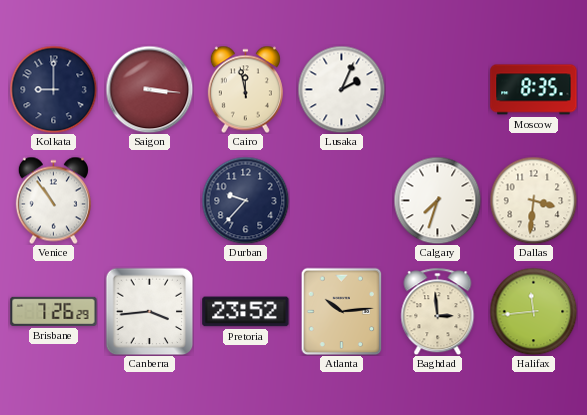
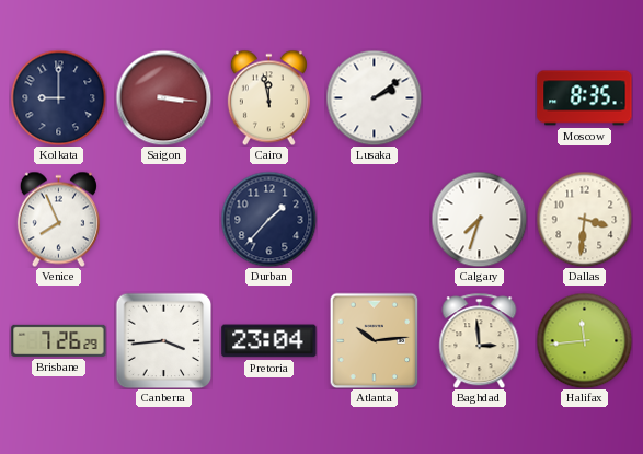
Lusaka: 2:04 -> 2:09
Venice: 10:54 -> 7:56
Durban: 9:37 -> 1:37
Pretoria: 23:52 -> 23:04
